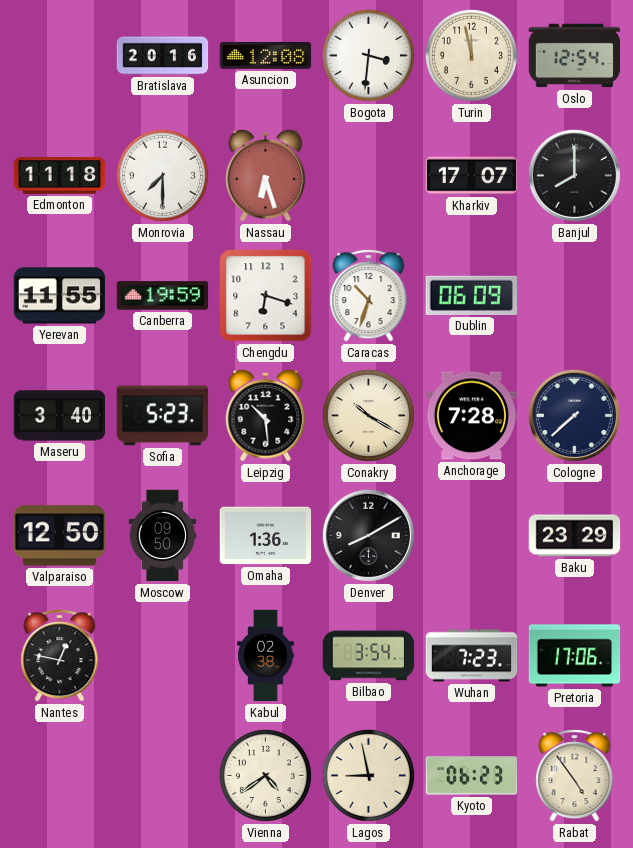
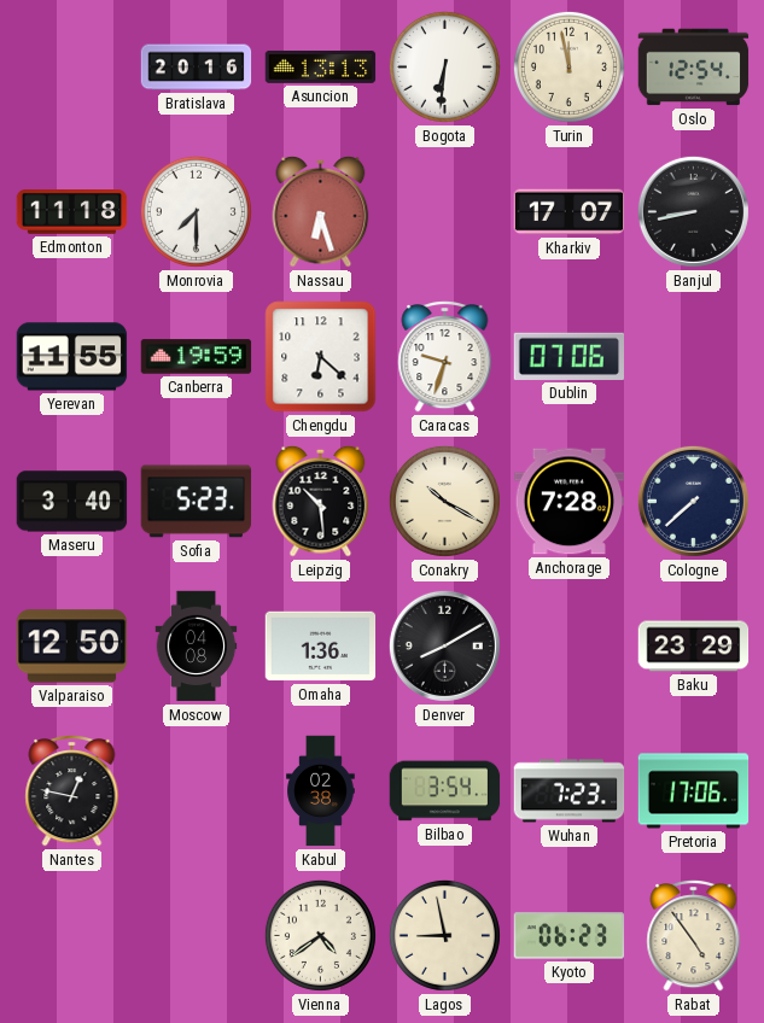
Asuncion: 12:08 -> 13:13
Bogota: 3:31 -> 6:31
Banjul: 8:00 -> 8:43
Chengdu: 6:18 -> 6:22
Caracas: 10:33 -> 9:33
Dublin: 06:09 -> 07:06
Moscow: 09:50 -> 04:08
